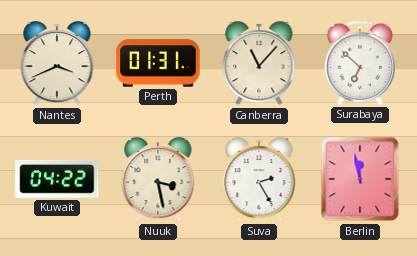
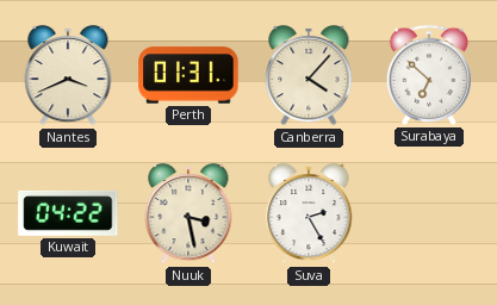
Canberra: 11:07 -> 4:07
Berlin: 11:58 -> none
